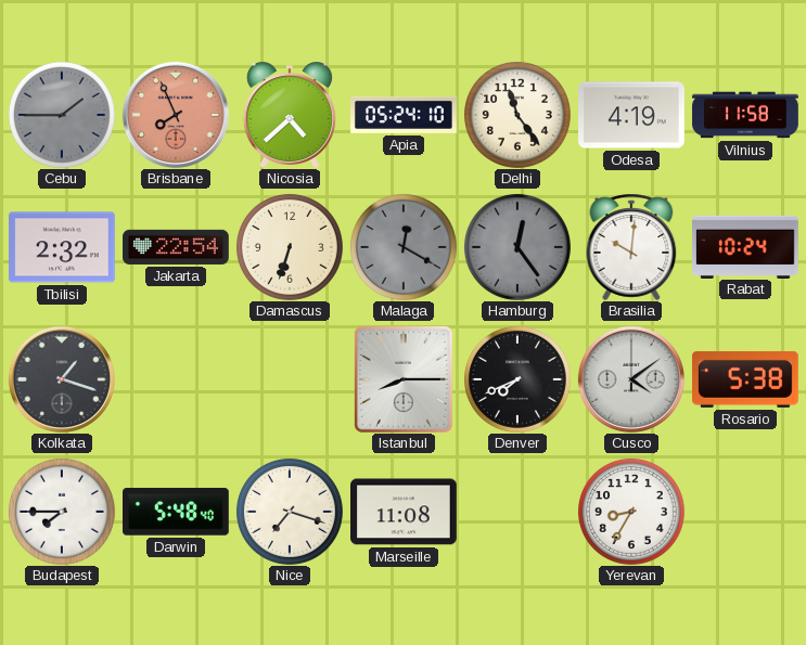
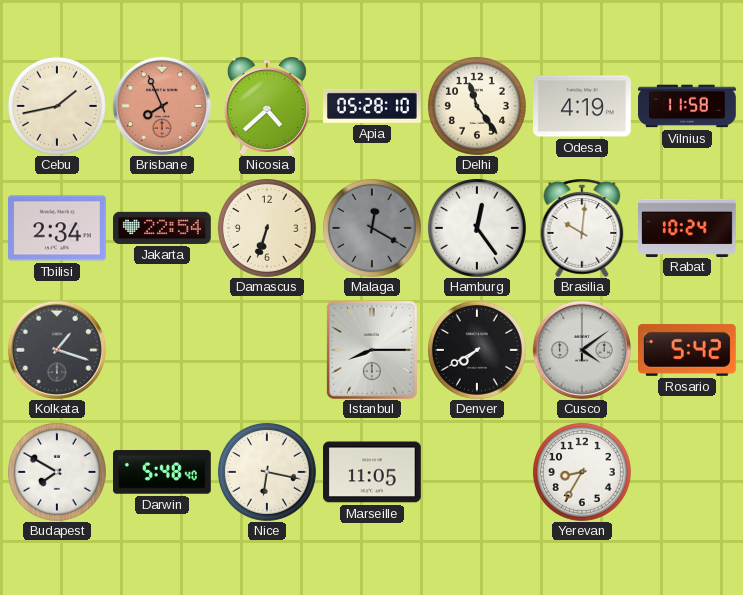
Cebu: 1:45 -> 1:43
Cebu dial: grey -> cream
Apia: 05:24 -> 05:28
Tbilisi: 2:32 -> 2:34
Hamburg dial: grey -> white
Denver: 7:41 -> 7:40
Rosario: 5:38 -> 5:42
Budapest: 7:45 -> 7:50
Nice: 7:18 -> 6:17
Marseille: 11:08 -> 11:05
